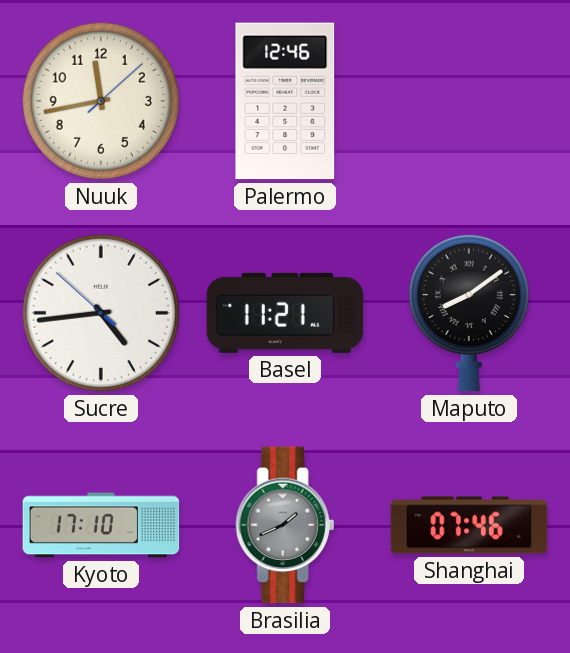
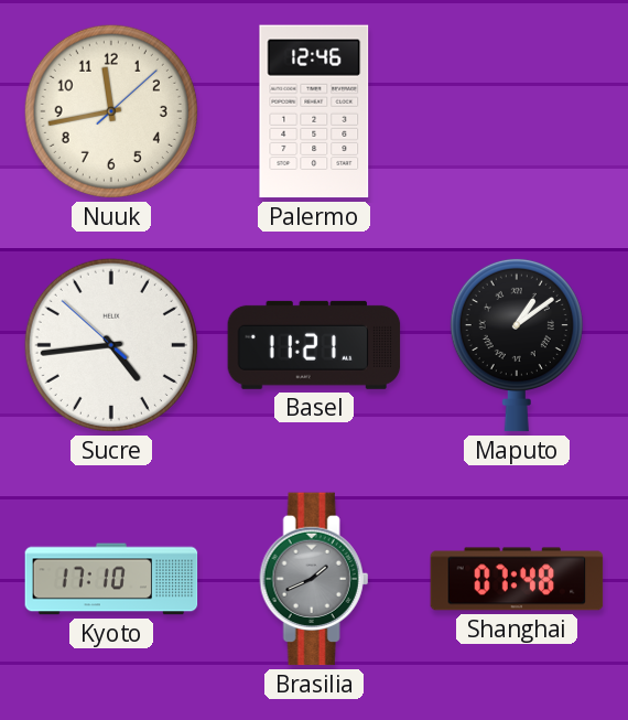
Maputo: 8:09 -> 1:09
Shanghai: 07:46 -> 07:48
